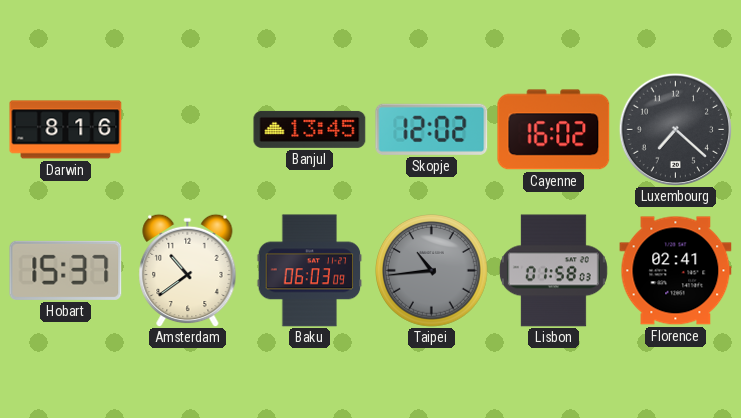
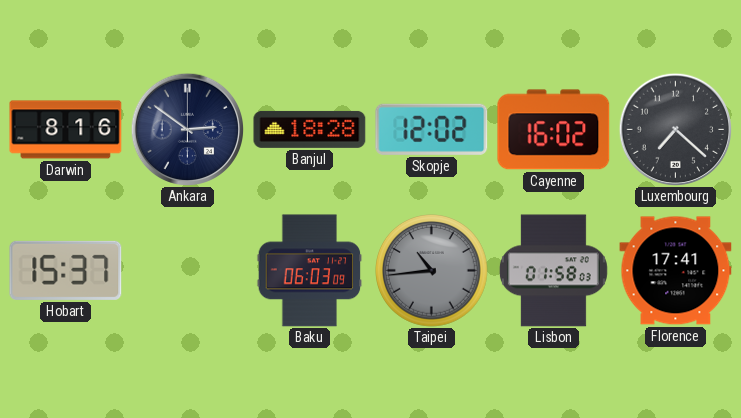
Ankara: none -> 2:51
Banjul: 13:45 -> 18:28
Amsterdam: 10:39 -> none
Florence: 02:41 -> 17:41
